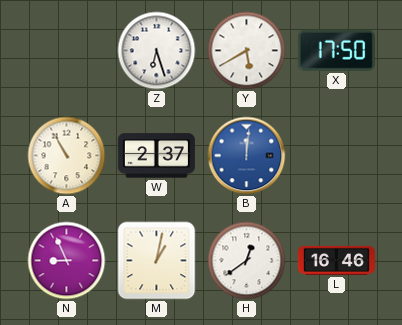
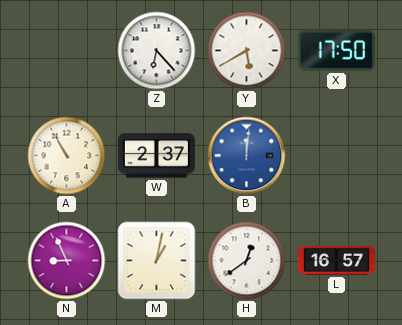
Z: 6:27 -> 6:23
L: 16:46 -> 16:57
